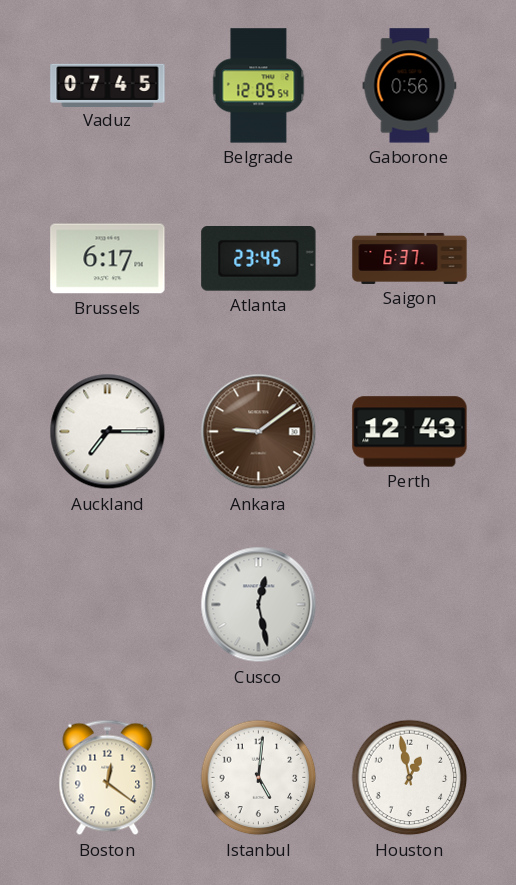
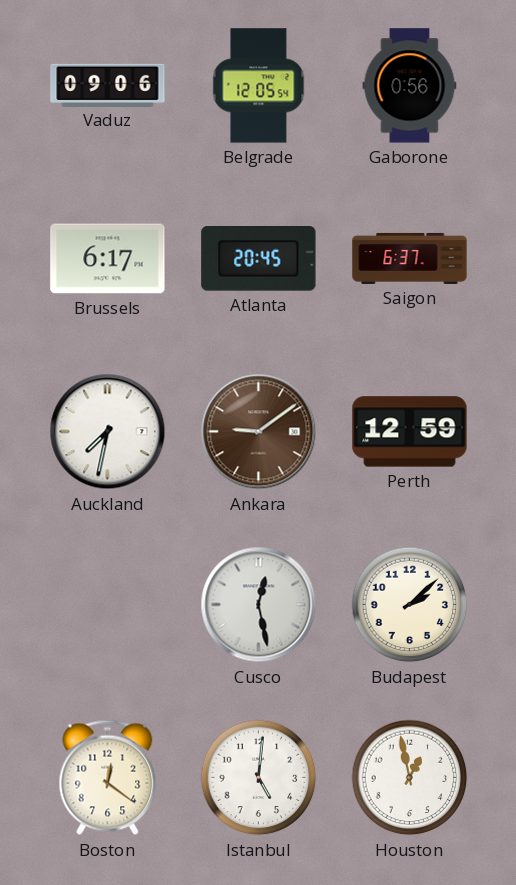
Vaduz: 07:45 -> 09:06
Atlanta: 23:45 -> 20:45
Auckland: 7:15 -> 7:32
Perth: 12:43 -> 12:59
Budapest: none -> 2:08
